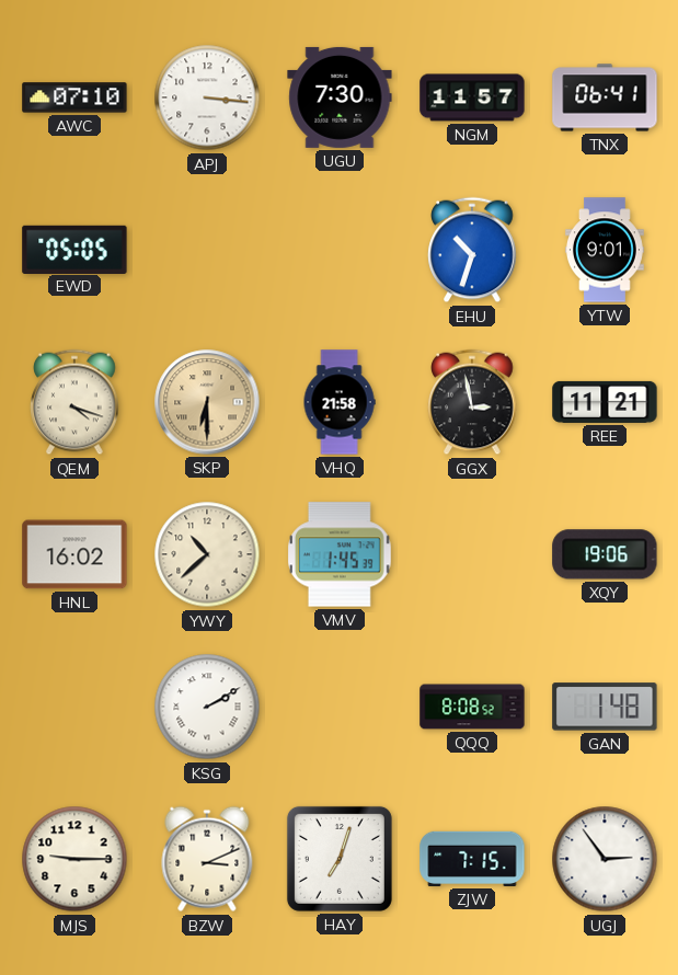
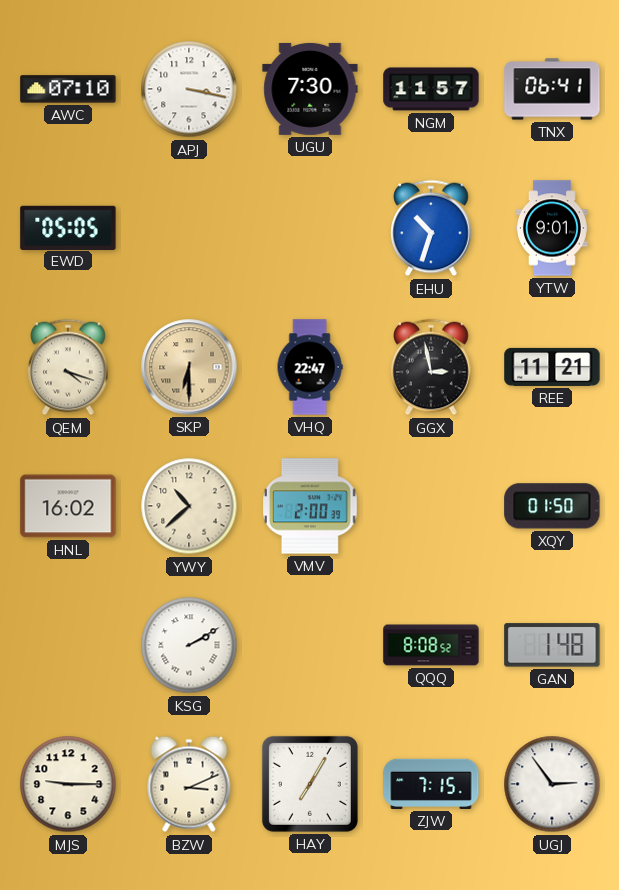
APJ: 3:16 -> 3:17
VHQ: 21:58 -> 22:47
VMV: 1:45 -> 2:00
XQY: 19:06 -> 01:50
HAY: 7:03 -> 7:05
